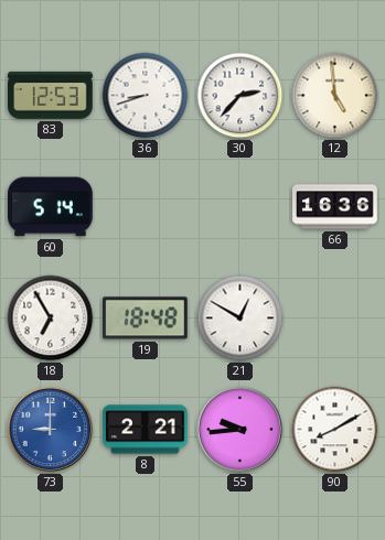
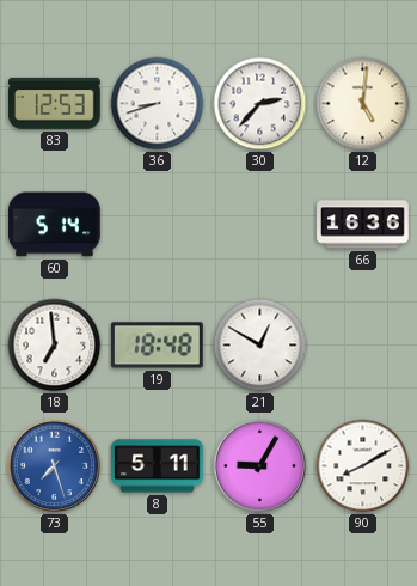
12: 4:59 -> 5:01
18: 6:55 -> 6:59
73: 9:00 -> 7:27
8: 2:21 -> 5:11
55: 9:44 -> 9:05
